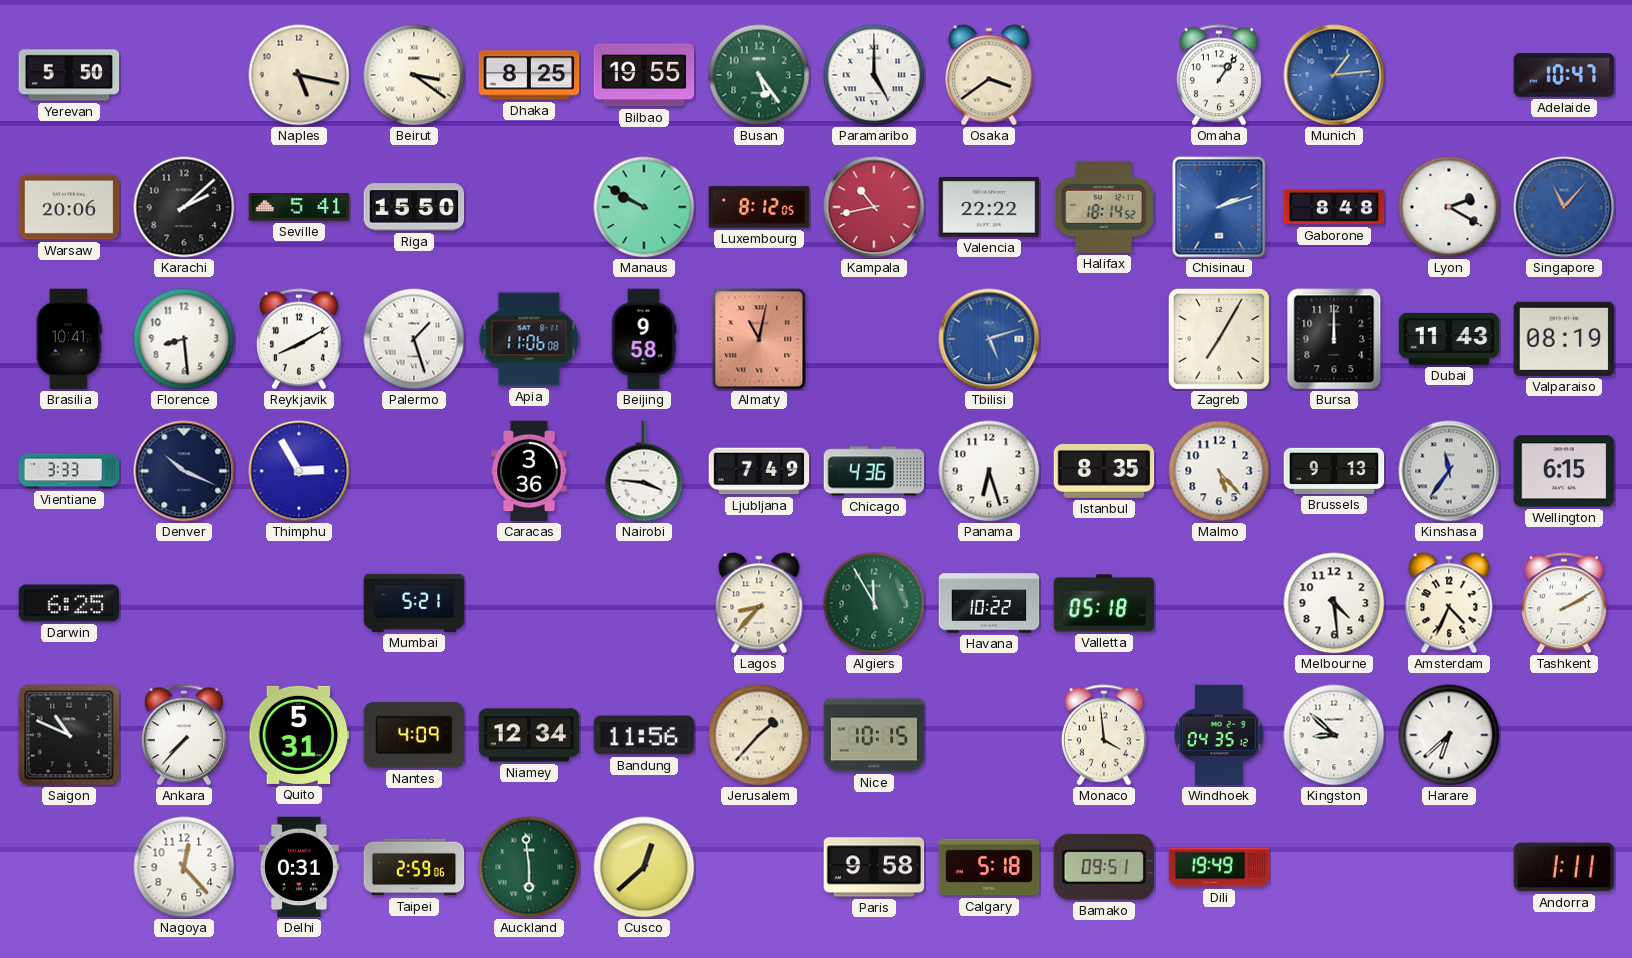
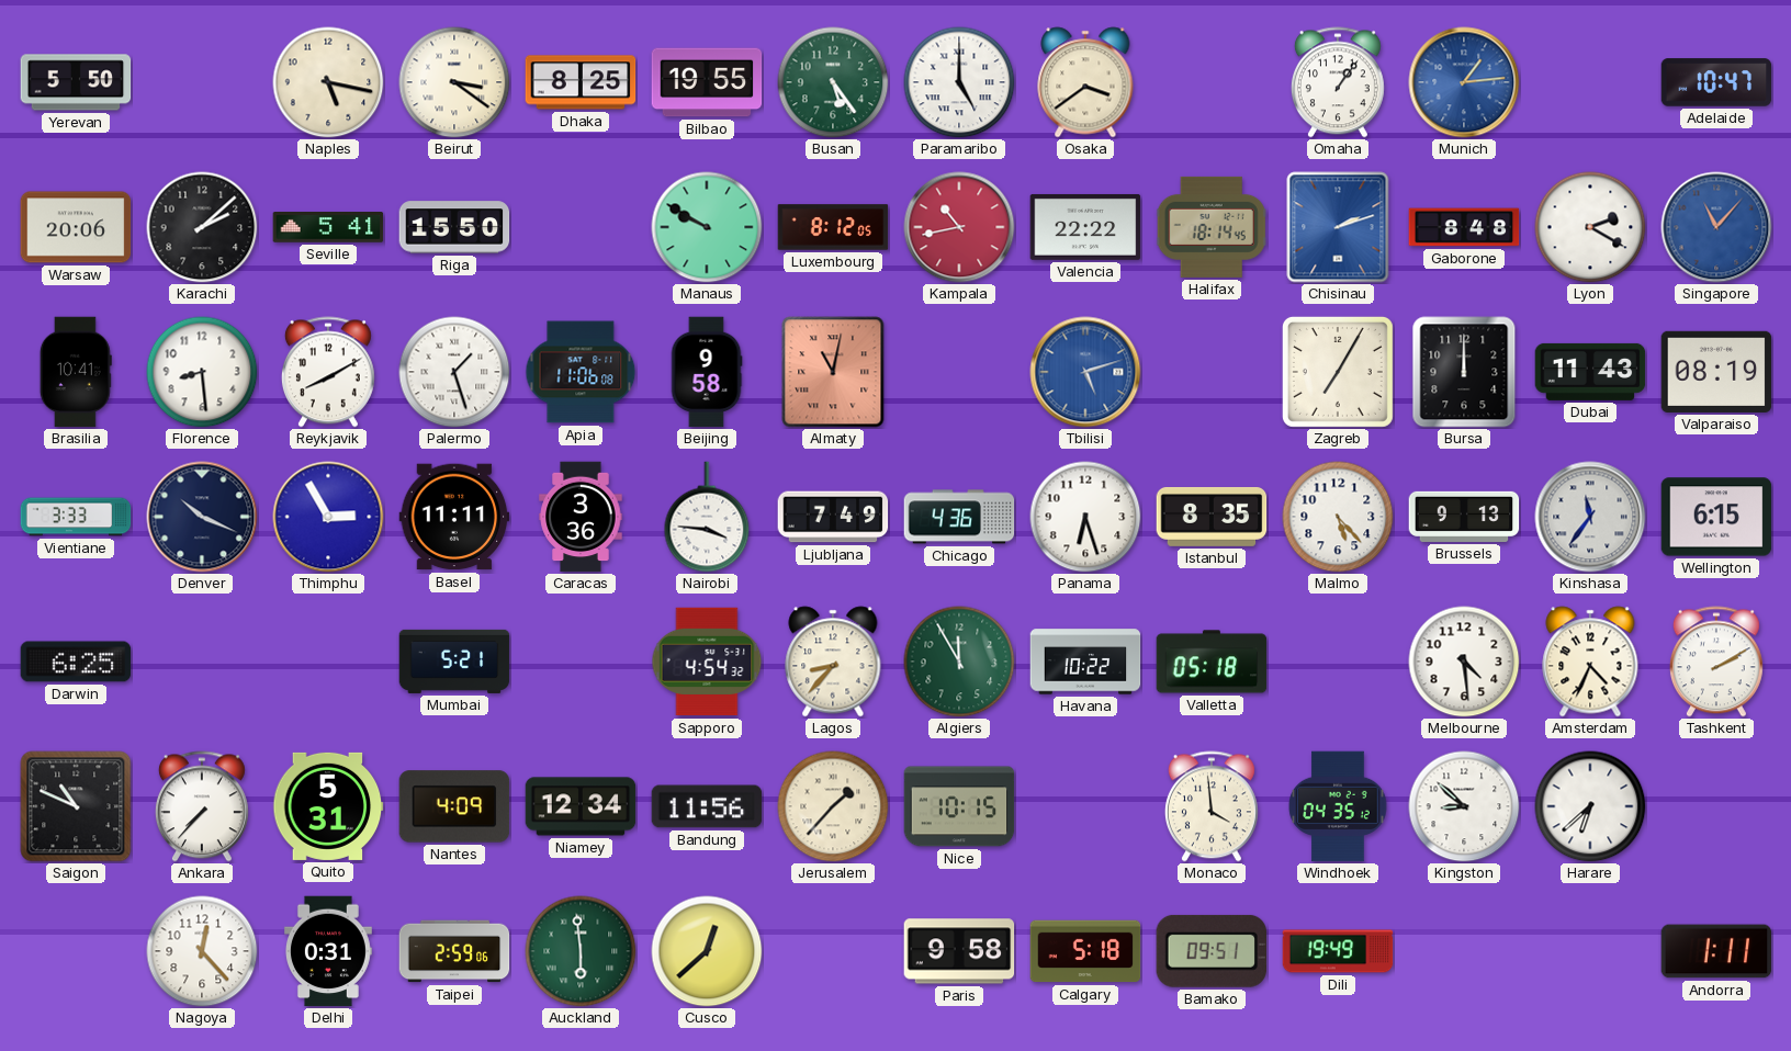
Halifax: 18:14:52 -> 18:14:45
Basel: none -> 11:11
Sapporo: none -> 4:54
